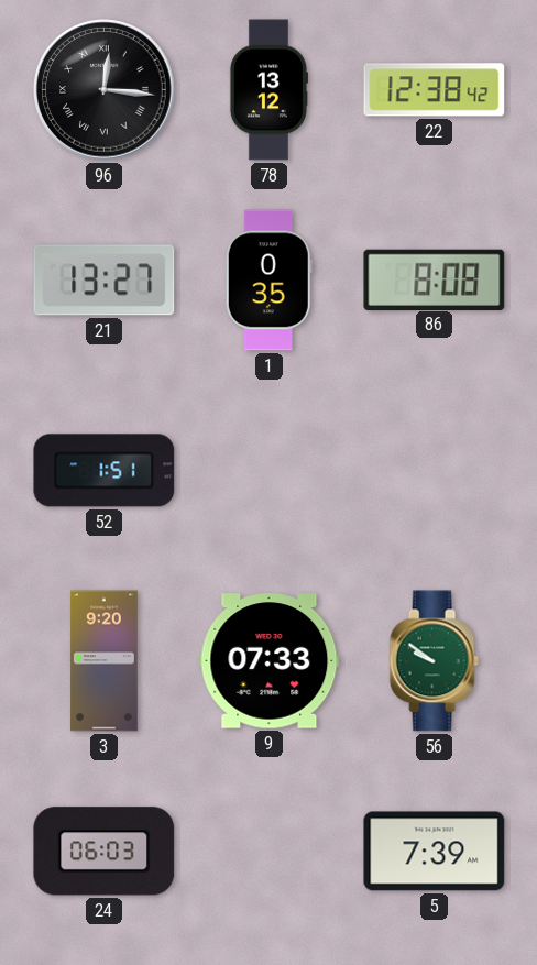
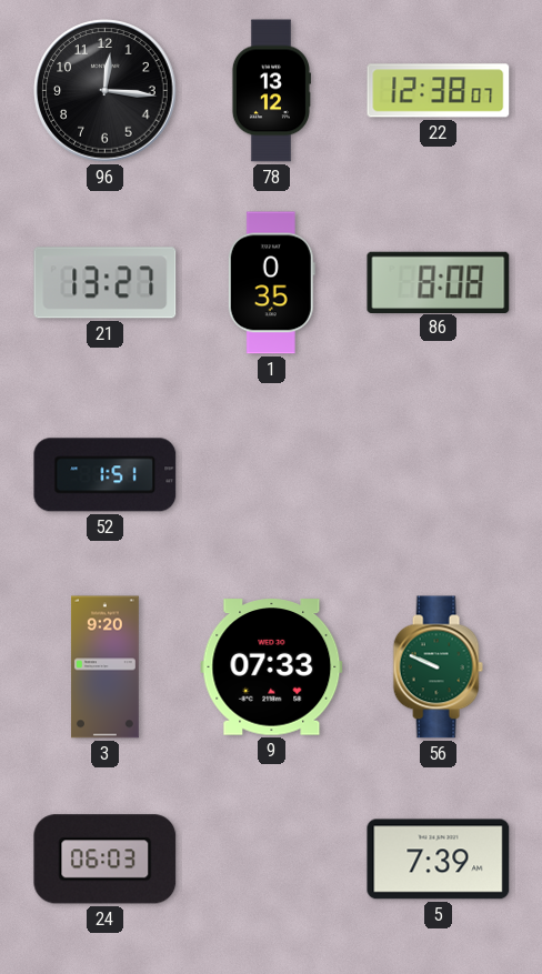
96 numerals: Roman -> Arabic
22: 12:38:42 -> 12:38:07
56: 9:51 -> 9:49
